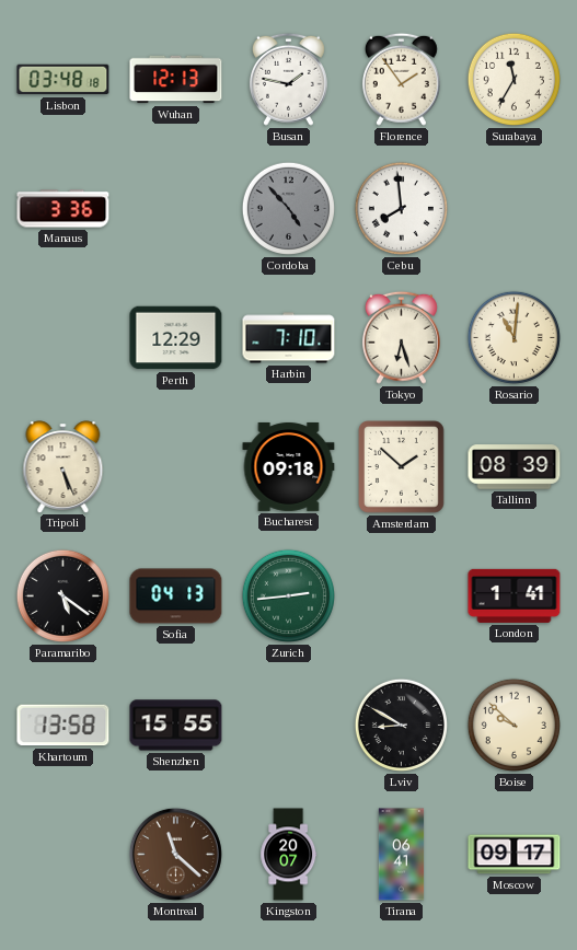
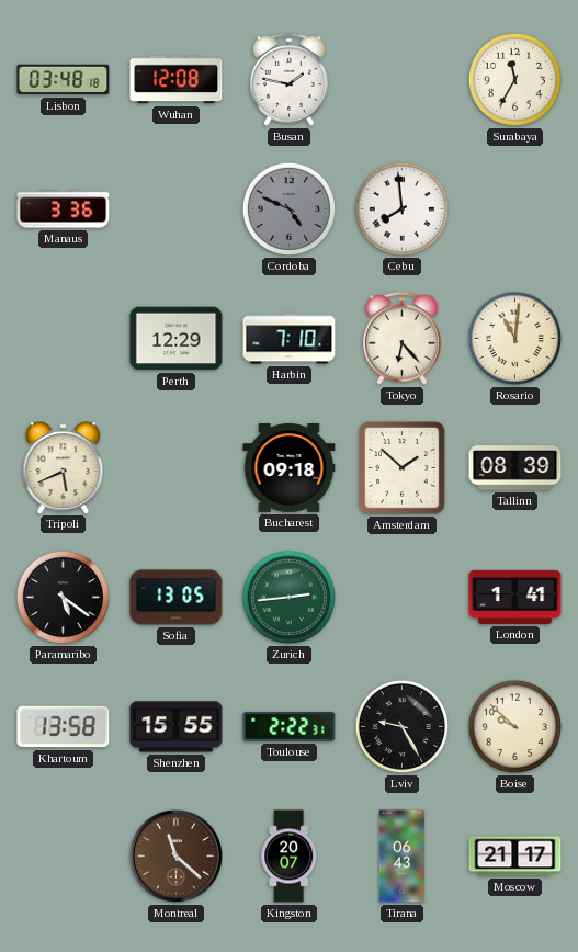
Wuhan: 12:13 -> 12:08
Florence: 1:54 -> none
Cordoba: 4:53 -> 4:49
Tokyo: 6:27 -> 6:23
Tripoli: 5:26 -> 5:41
Sofia: 04:13 -> 13:05
Toulouse: none -> 2:22
Lviv: 8:50 -> 9:25
Tirana: 06:41 -> 06:43
Moscow: 09:17 -> 21:17
